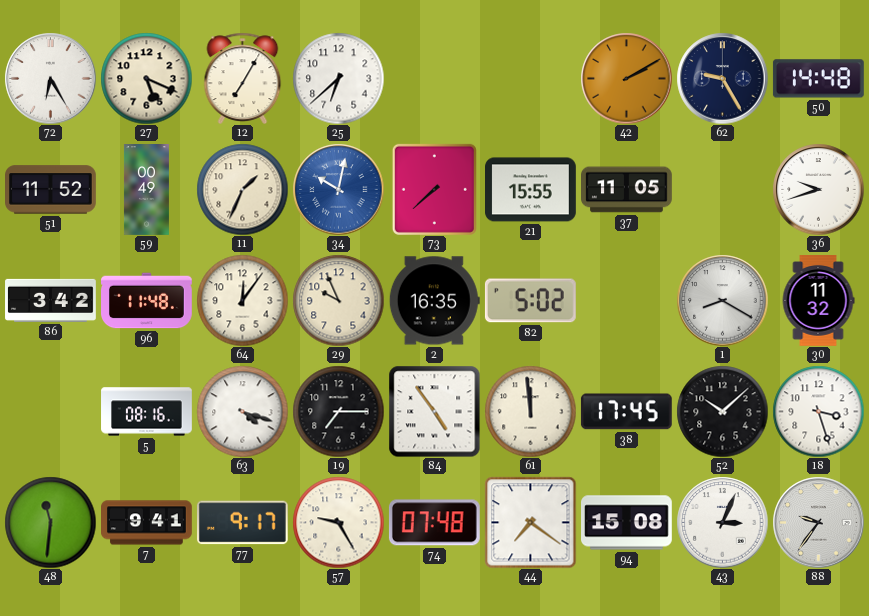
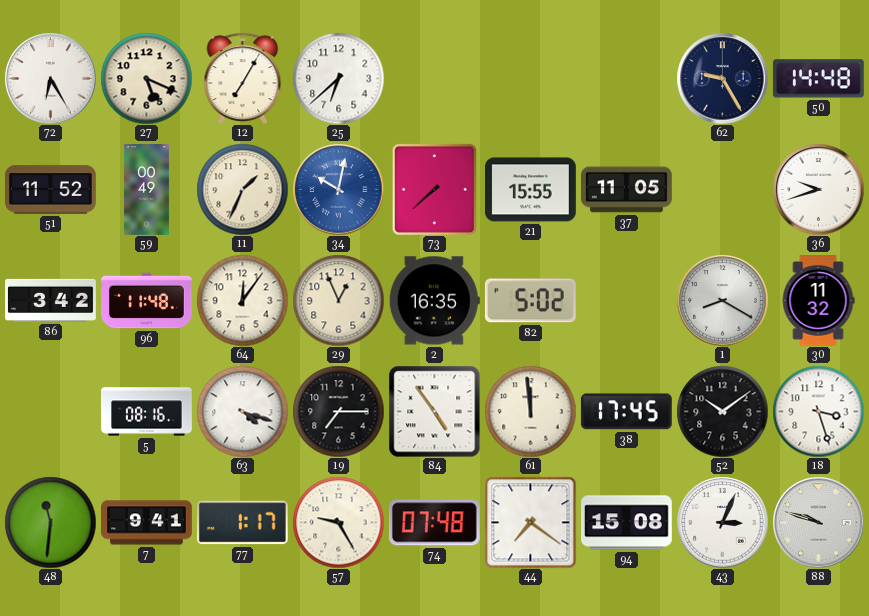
42: 2:10 -> none
29: 9:56 -> 12:56
52: 10:08 -> 10:09
77: 9:17 -> 1:17
88: 9:36 -> 9:48
